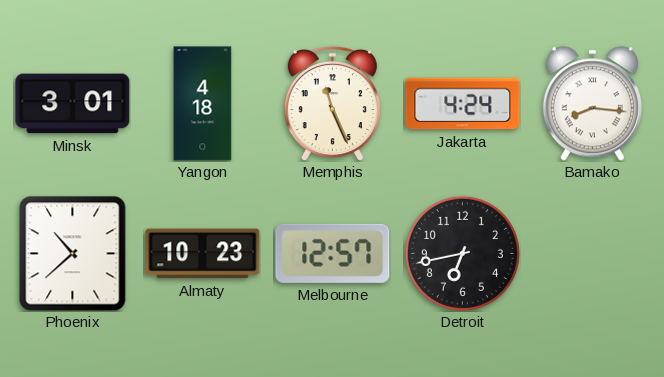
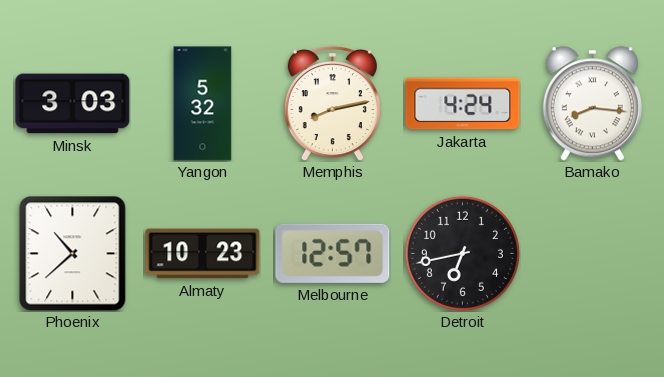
Minsk: 3:01 -> 3:03
Yangon: 4:18 -> 5:32
Memphis: 11:26 -> 8:13
